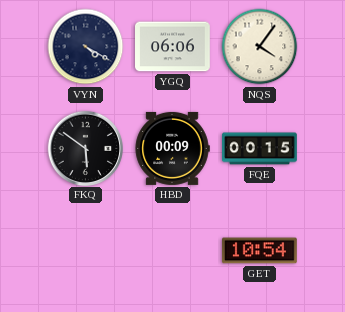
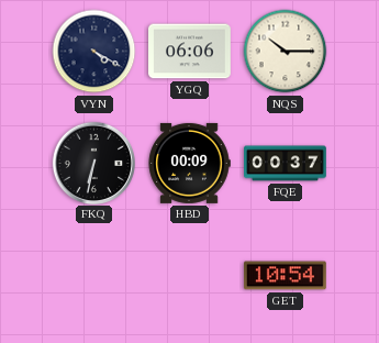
NQS: 4:06 -> 10:15
FKQ: 5:51 -> 6:32
FQE: 00:15 -> 00:37
